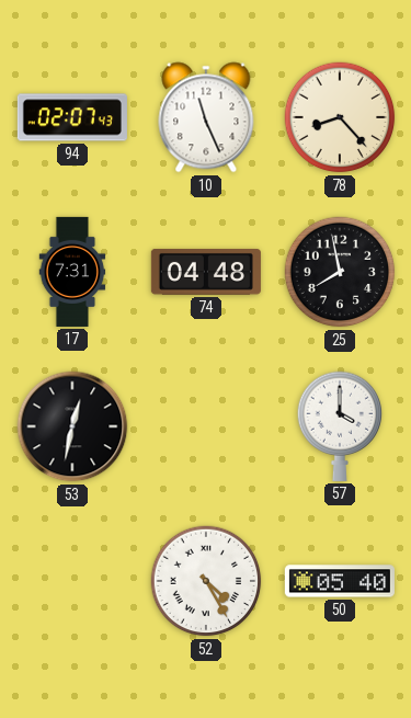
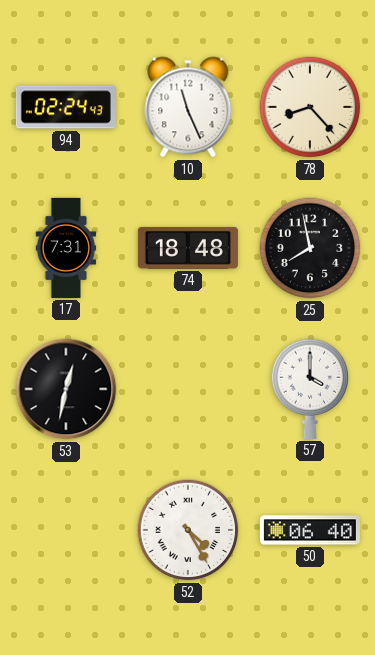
94: 02:07 -> 02:24
74: 04:48 -> 18:48
50: 05:40 -> 06:40
